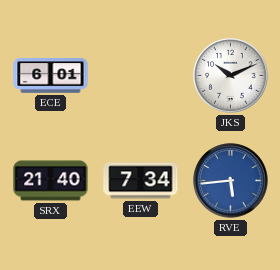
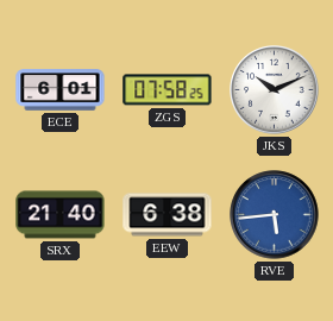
ZGS: none -> 07:58
EEW: 7:34 -> 6:38
